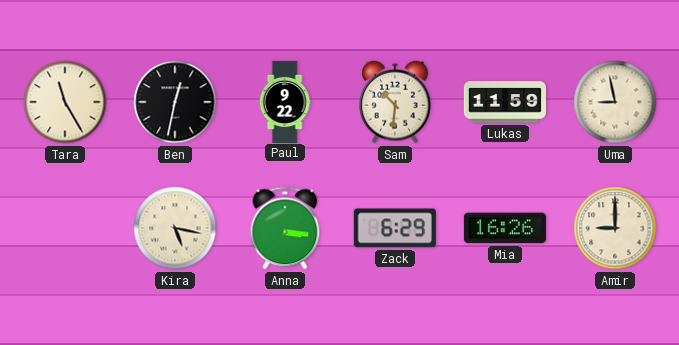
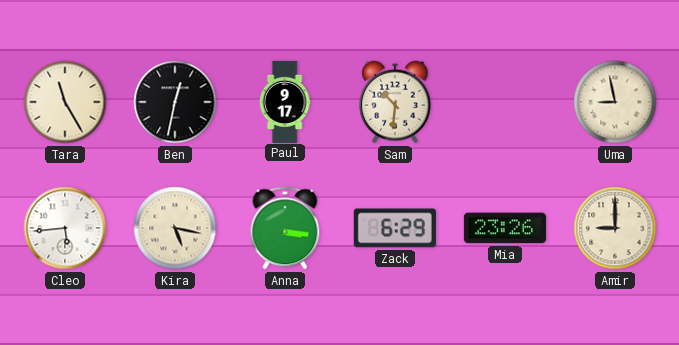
Paul: 9:22 -> 9:17
Lukas: 11:59 -> none
Cleo: none -> 5:44
Mia: 16:26 -> 23:26
